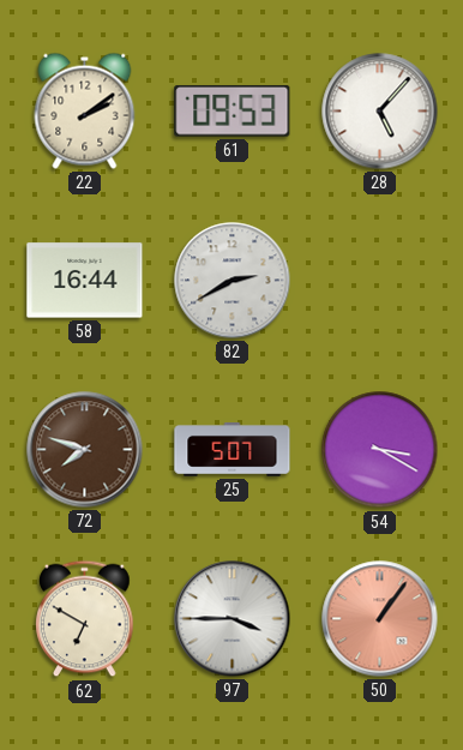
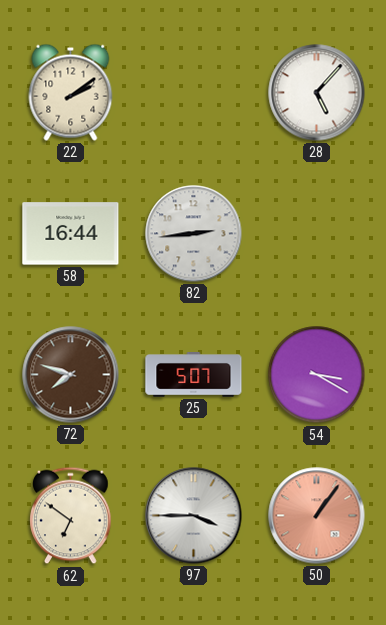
61: 09:53 -> none
82: 2:40 -> 2:44
62: 6:50 -> 6:51
